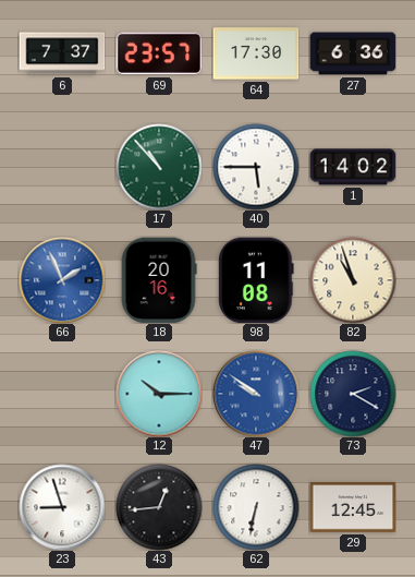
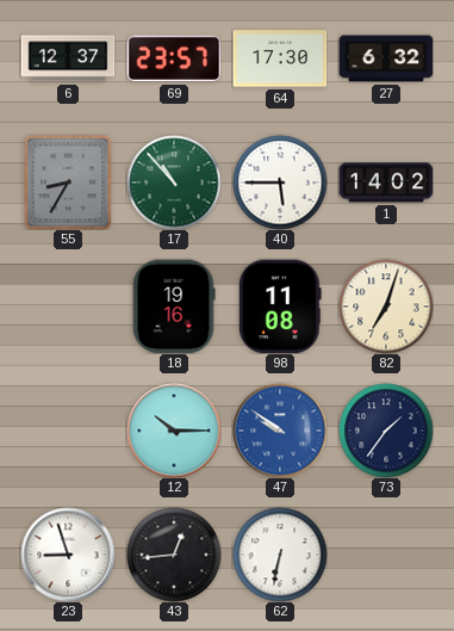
6: 7:37 -> 12:37
27: 6:36 -> 6:32
55: none -> 8:35
66: 1:56 -> none
18: 20:16 -> 19:16
82: 10:57 -> 7:03
73: 2:20 -> 1:36
29: 12:45 -> none
